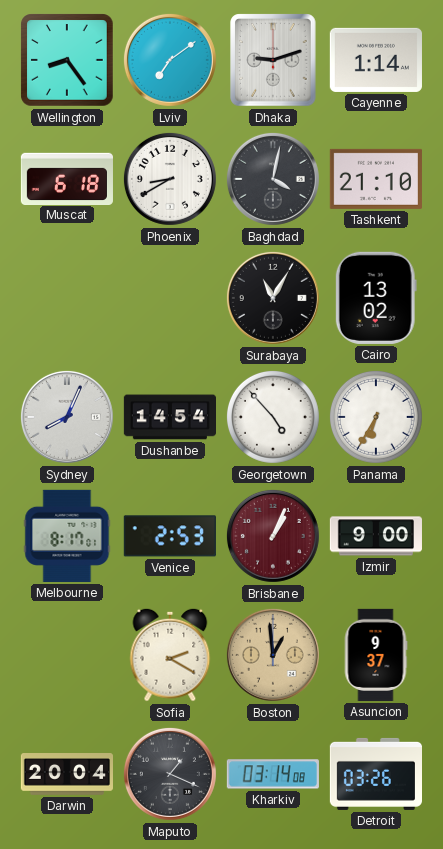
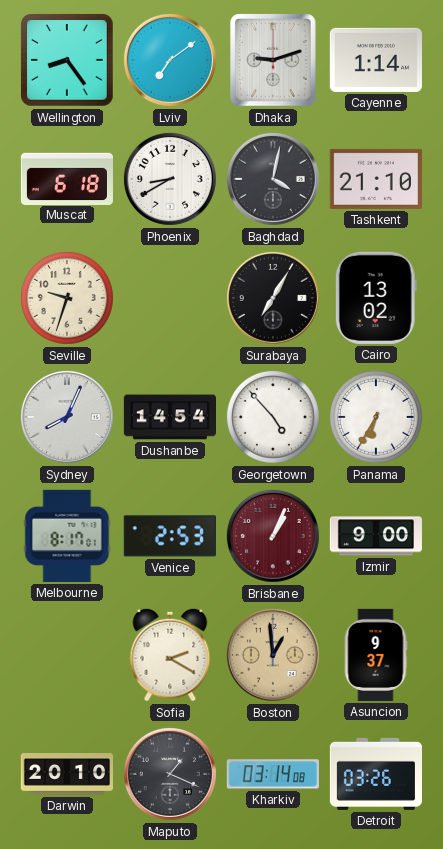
Seville: none -> 9:33
Surabaya: 11:05 -> 7:05
Darwin: 20:04 -> 20:10
